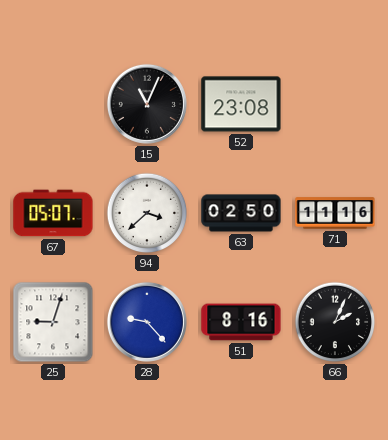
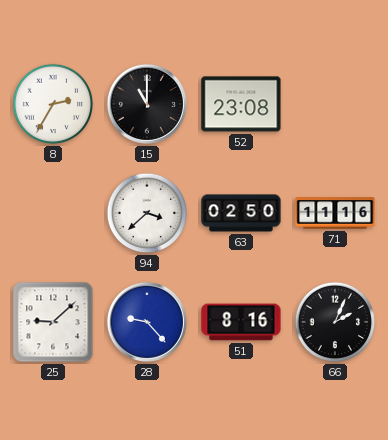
8: none -> 2:35
15: 11:04 -> 11:00
67: 05:07 -> none
25: 9:03 -> 9:08
